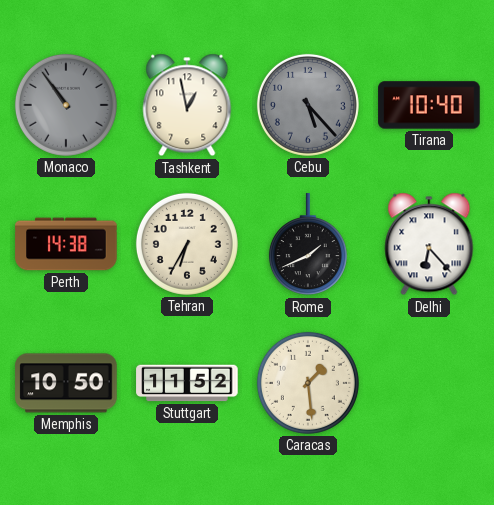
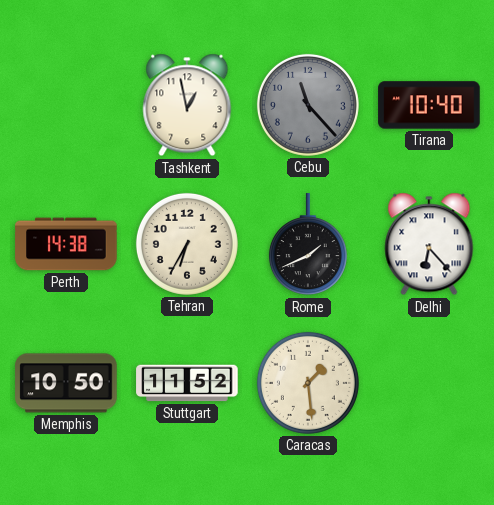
Monaco: 10:54 -> none
Cebu: 5:23 -> 11:23
